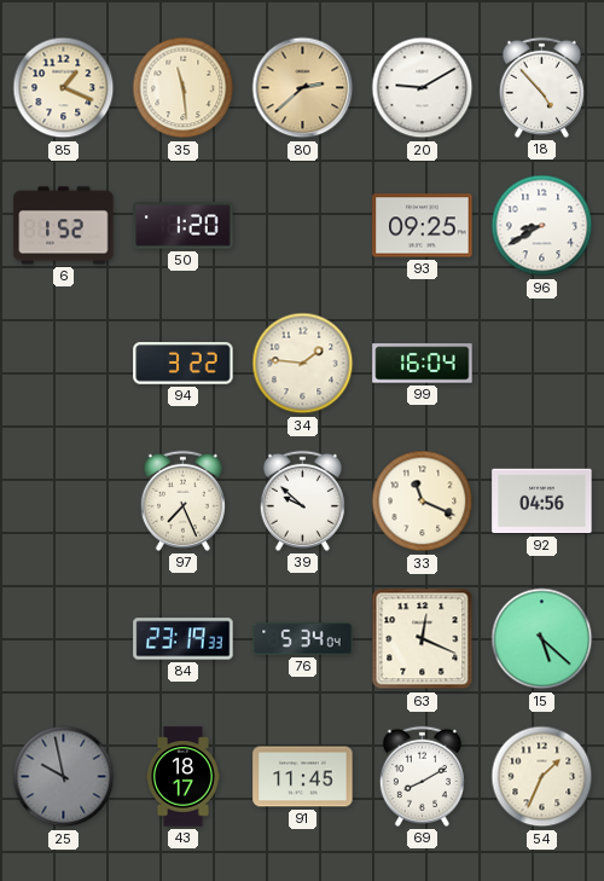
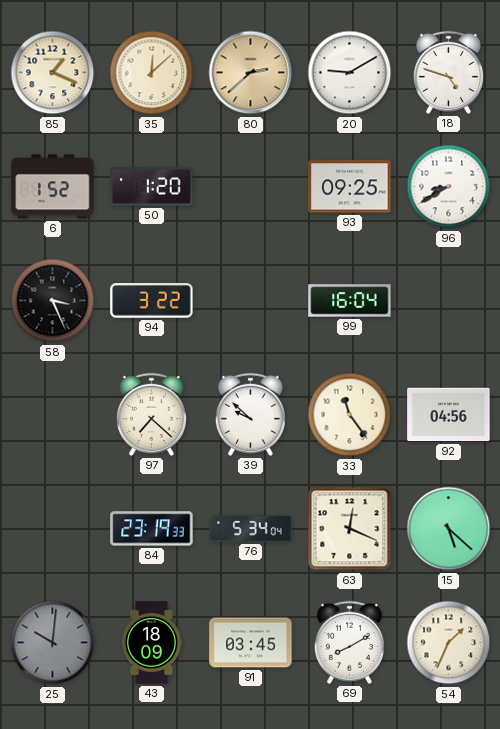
35: 11:29 -> 12:08
18: 4:53 -> 4:48
58: none -> 3:26
34: 1:46 -> none
97: 7:26 -> 7:22
33: 11:19 -> 11:24
25: 9:58 -> 10:01
43: 18:17 -> 18:09
91: 11:45 -> 03:45
